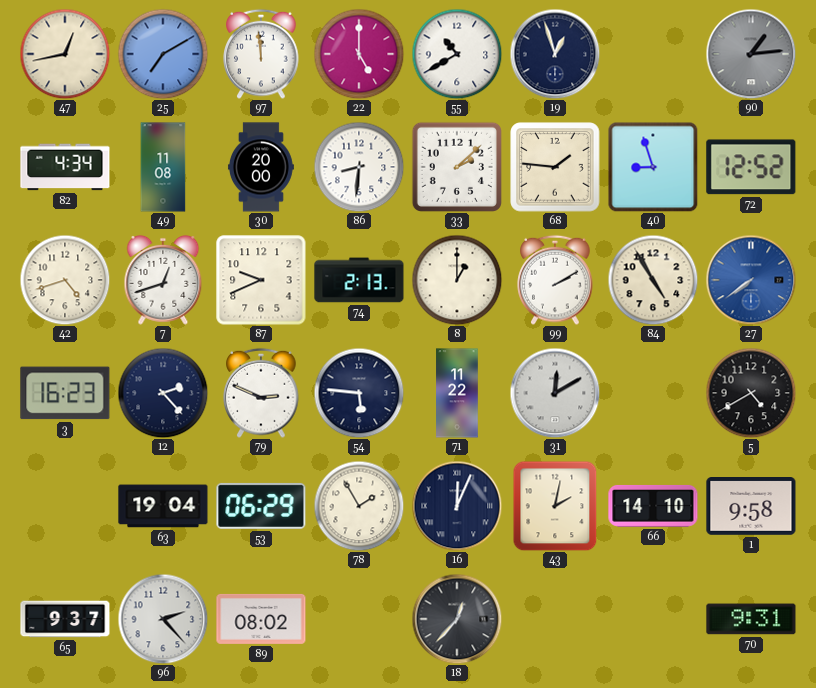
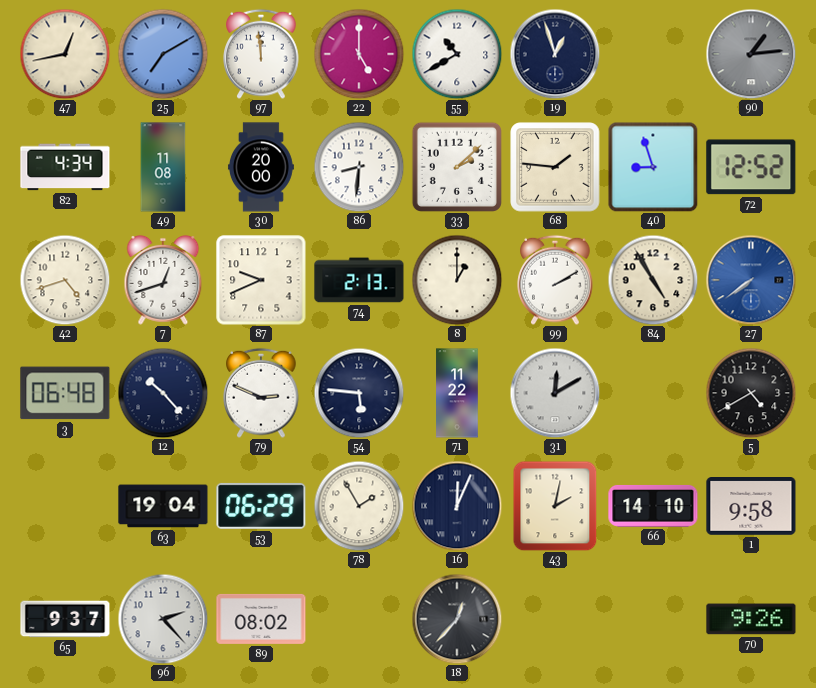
3: 16:23 -> 06:48
12: 2:23 -> 10:23
70: 9:31 -> 9:26
